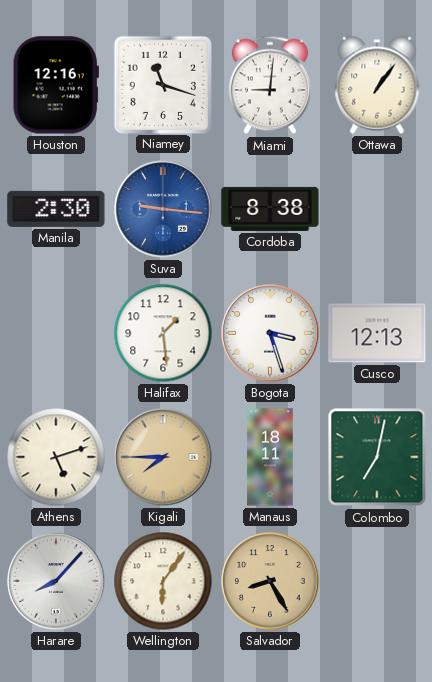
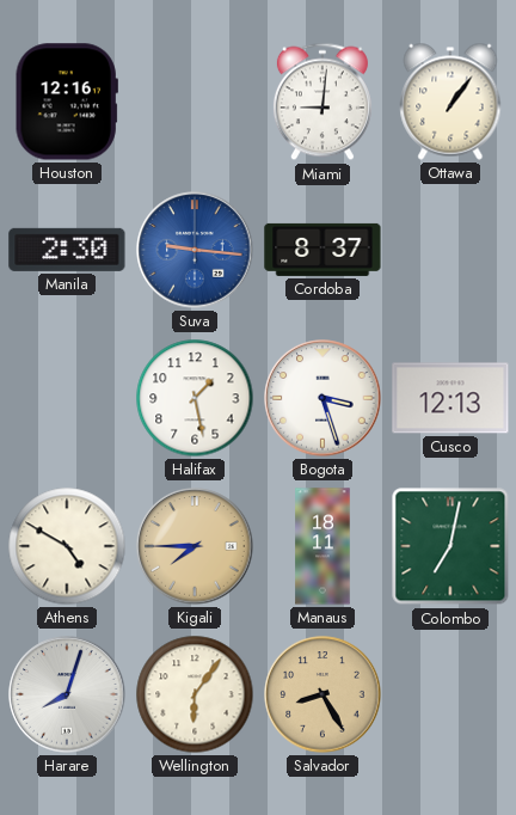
Niamey: 11:18 -> none
Cordoba: 8:38 -> 8:37
Halifax: 1:29 -> 1:28
Athens: 5:12 -> 4:50
Harare: 8:07 -> 8:03
